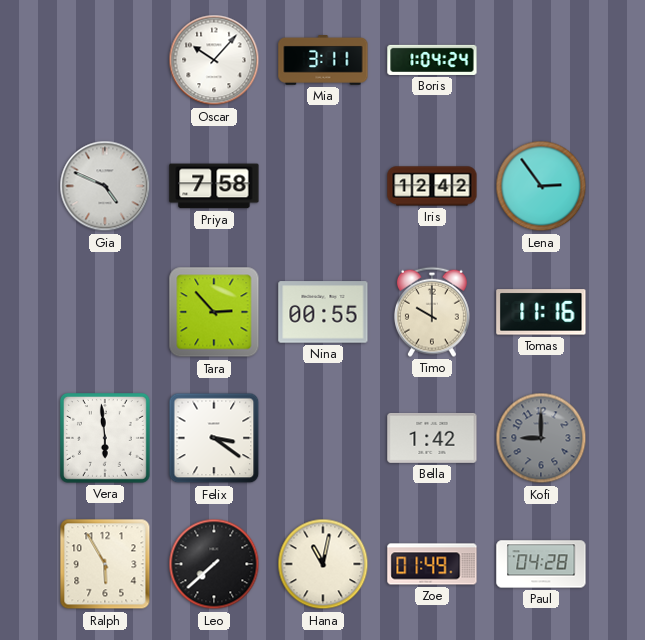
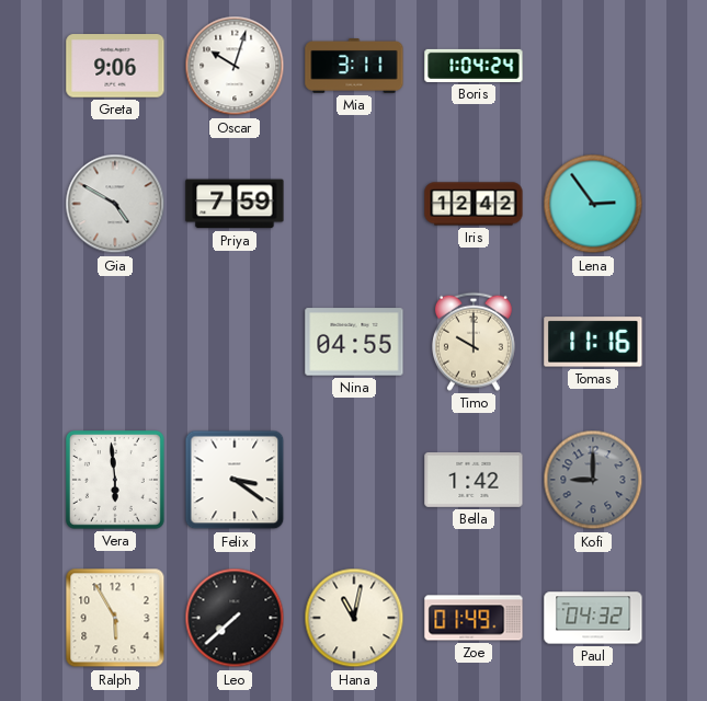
Greta: none -> 9:06
Oscar: 10:07 -> 10:03
Gia: 4:49 -> 4:50
Priya: 7:58 -> 7:59
Tara: 2:53 -> none
Nina: 00:55 -> 04:55
Paul: 04:28 -> 04:32
